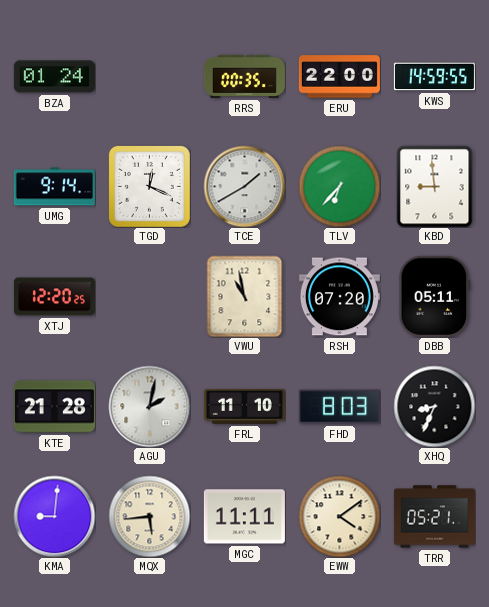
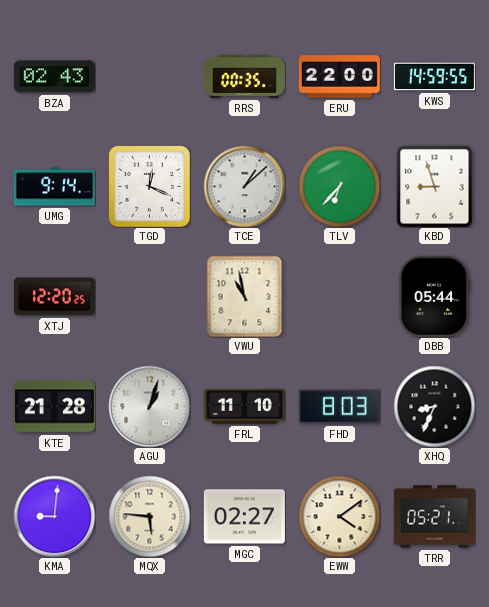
BZA: 01:24 -> 02:43
TCE: 1:40 -> 1:08
KBD: 8:59 -> 8:57
RSH: 07:20 -> none
DBB: 05:11 -> 05:44
AGU: 2:02 -> 1:03
MQX: 5:44 -> 5:46
MGC: 11:11 -> 02:27
